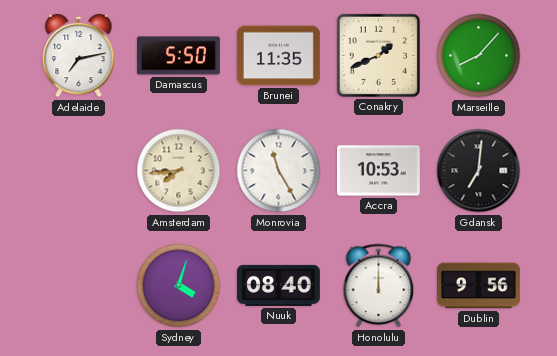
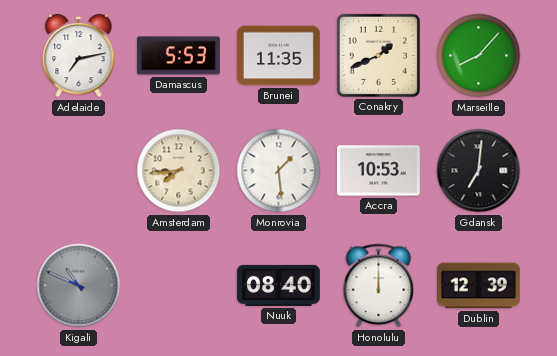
Damascus: 5:50 -> 5:53
Monrovia: 11:25 -> 1:29
Kigali: none -> 10:49
Sydney: 4:03 -> none
Dublin: 9:56 -> 12:39
